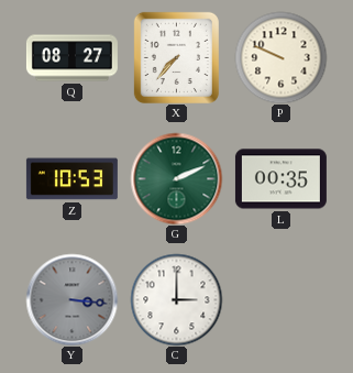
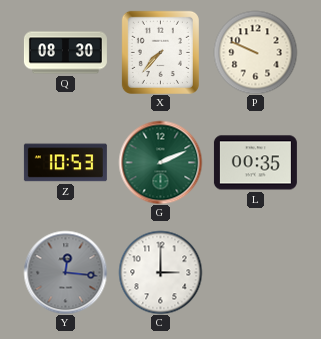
Q: 08:27 -> 08:30
Y: 3:16 -> 12:16
